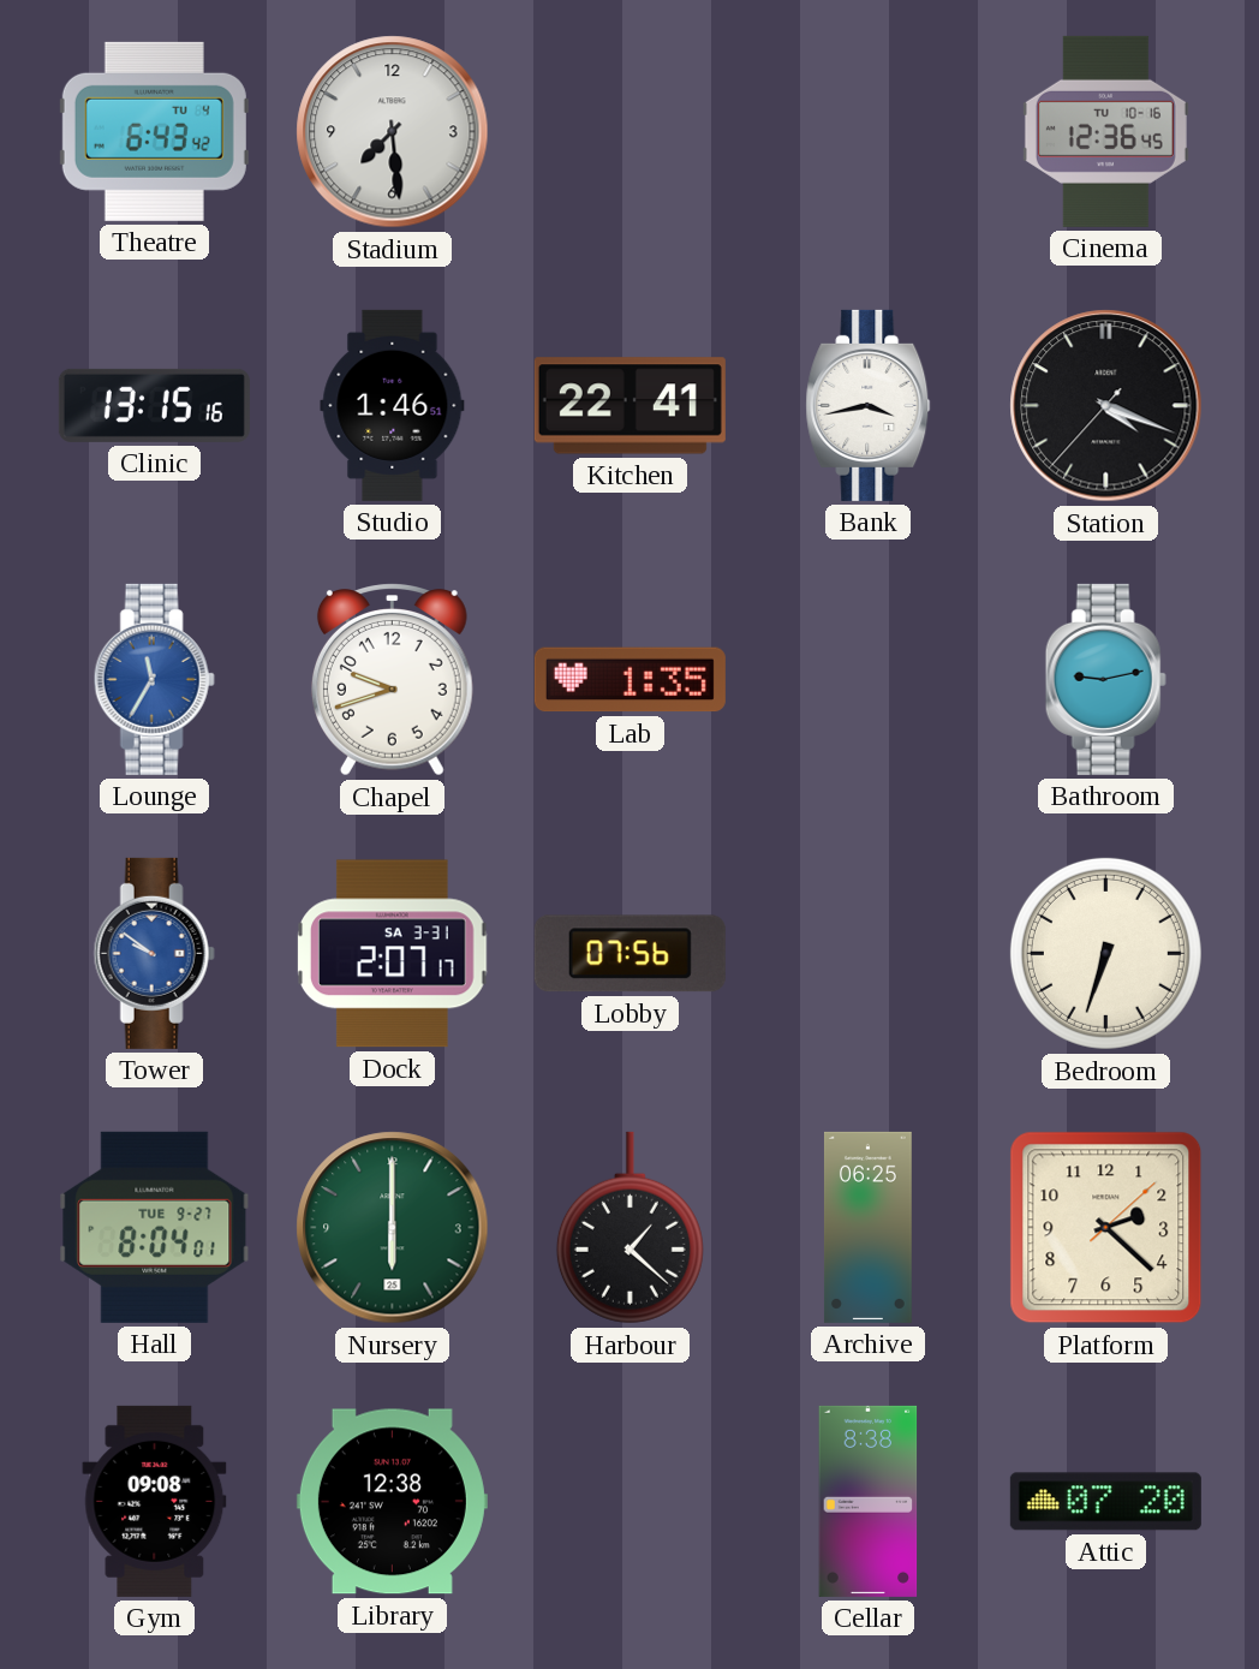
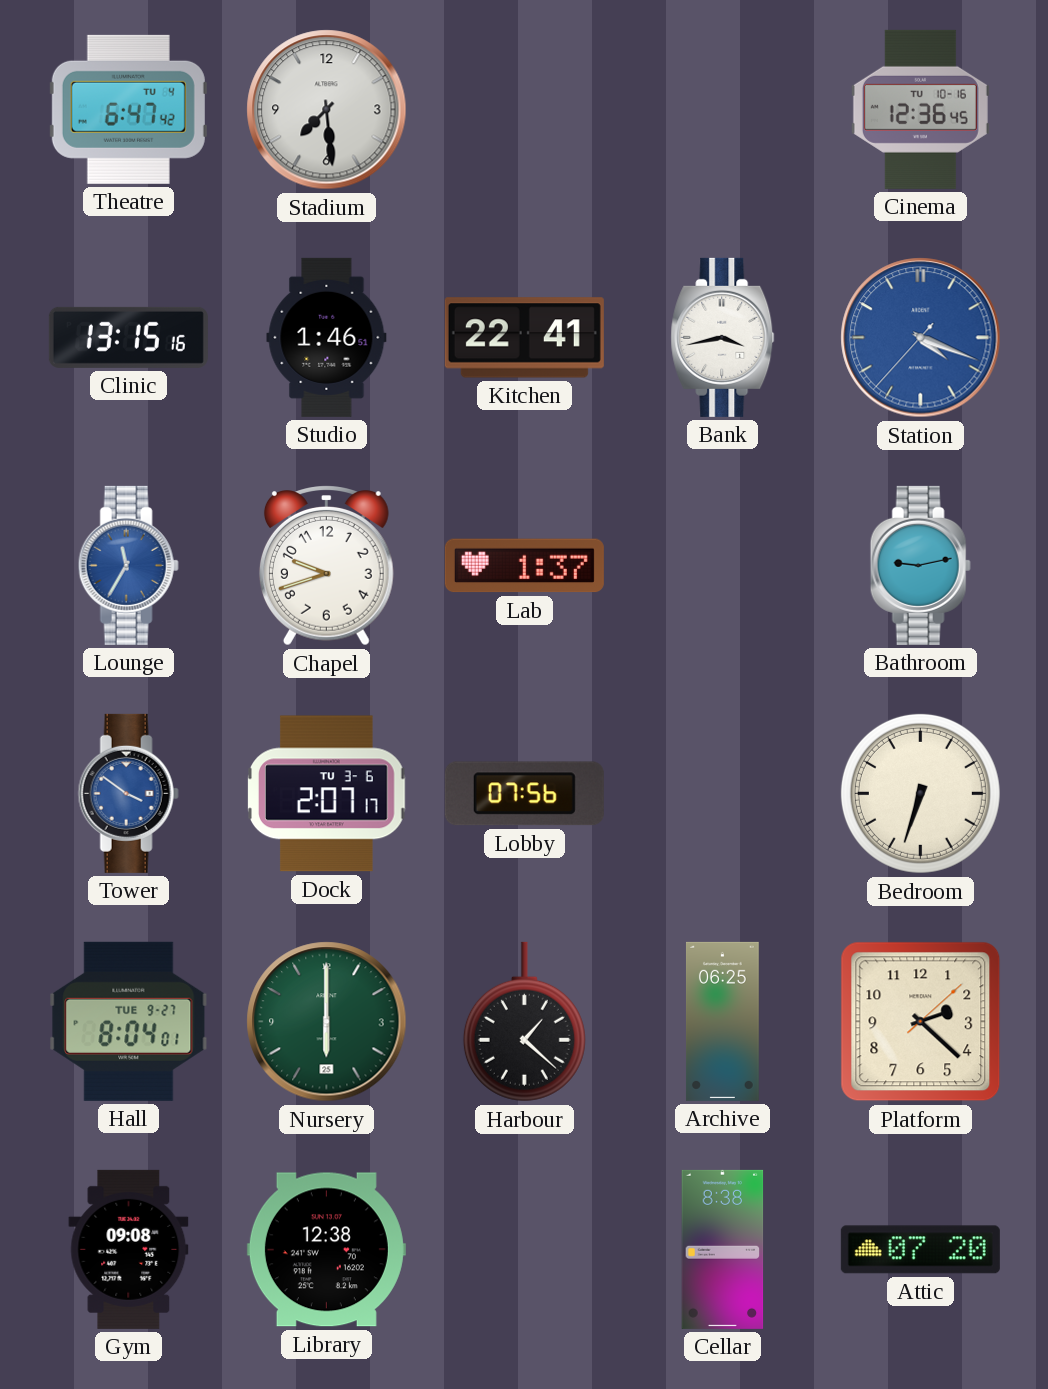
Theatre: 6:43 -> 6:47
Station dial: black -> blue
Lab: 1:35 -> 1:37
Tower: 9:51 -> 3:51
Dock date: SA 3-31 -> TU 3-6
